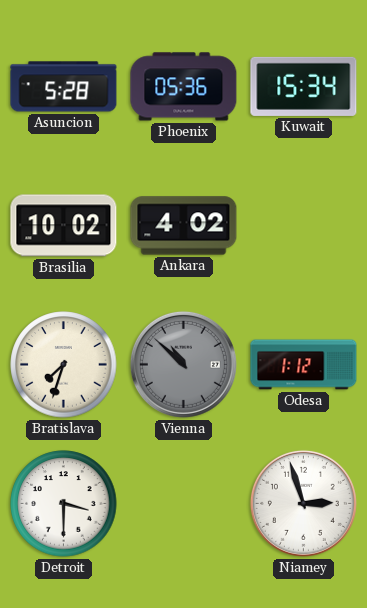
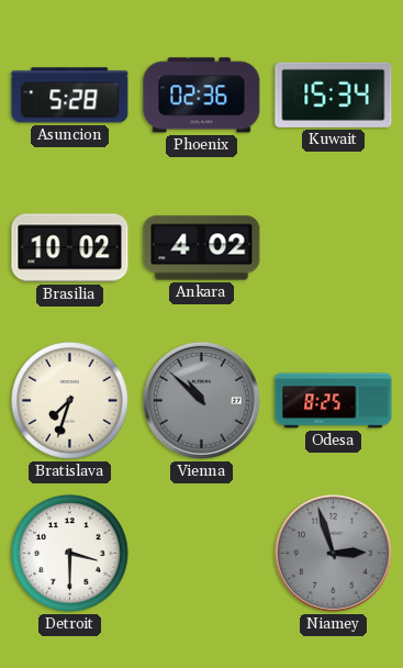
Phoenix: 05:36 -> 02:36
Odesa: 1:12 -> 8:25
Niamey dial: white -> grey
